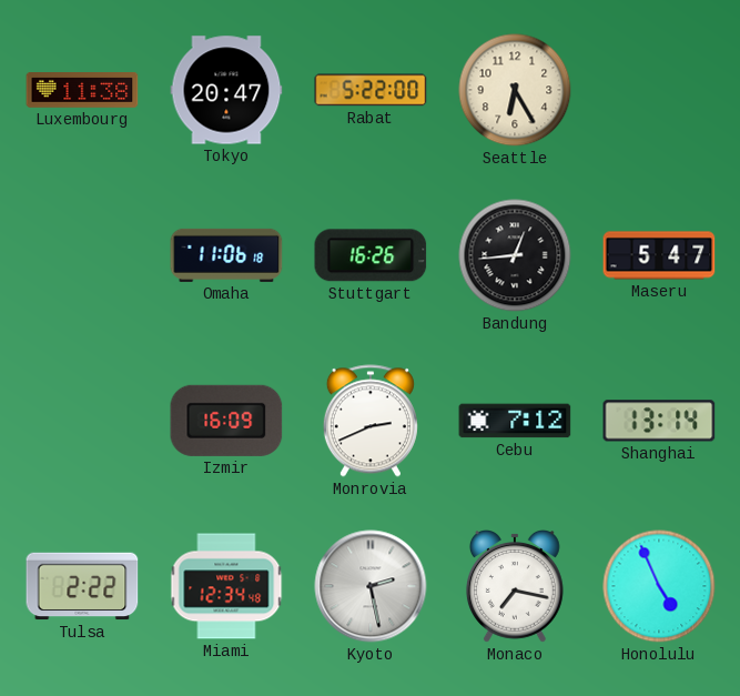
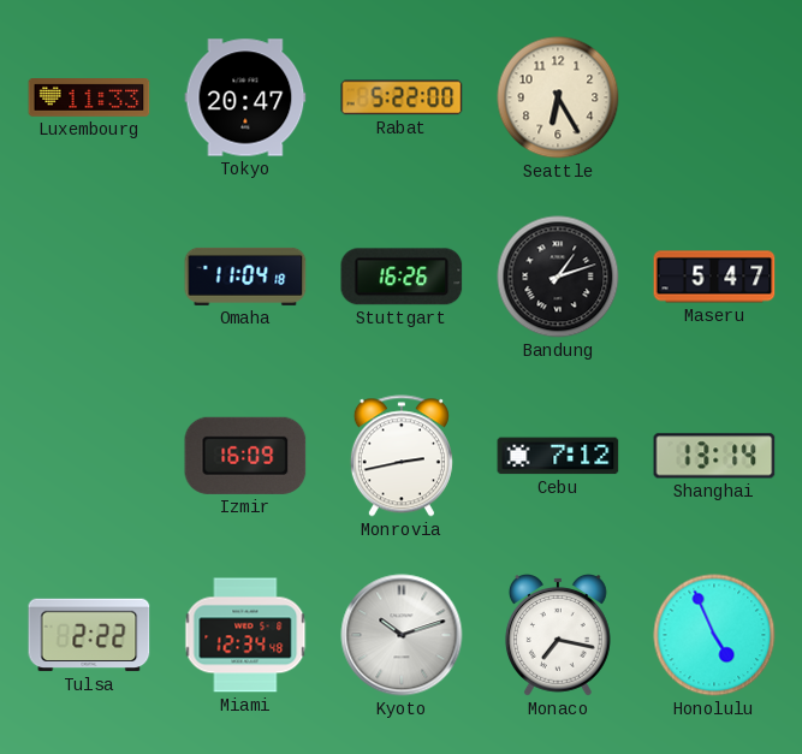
Luxembourg: 11:38 -> 11:33
Omaha: 11:06 -> 11:04
Bandung: 12:44 -> 1:12
Monrovia: 2:41 -> 2:43
Kyoto: 2:28 -> 10:12
